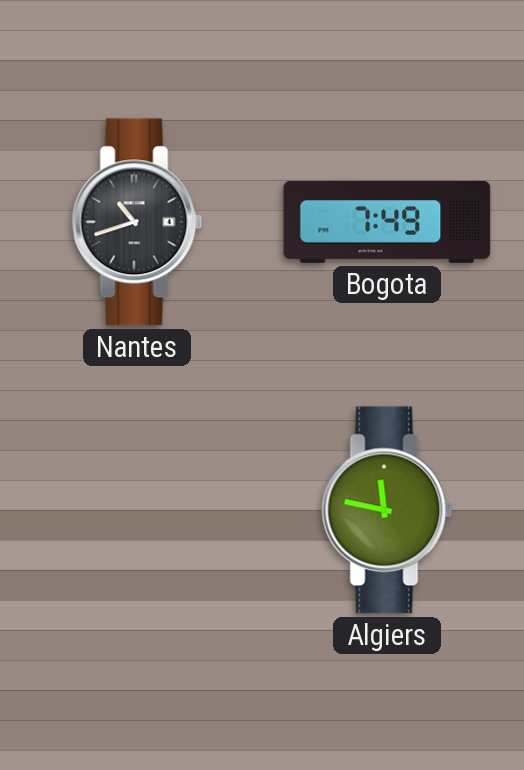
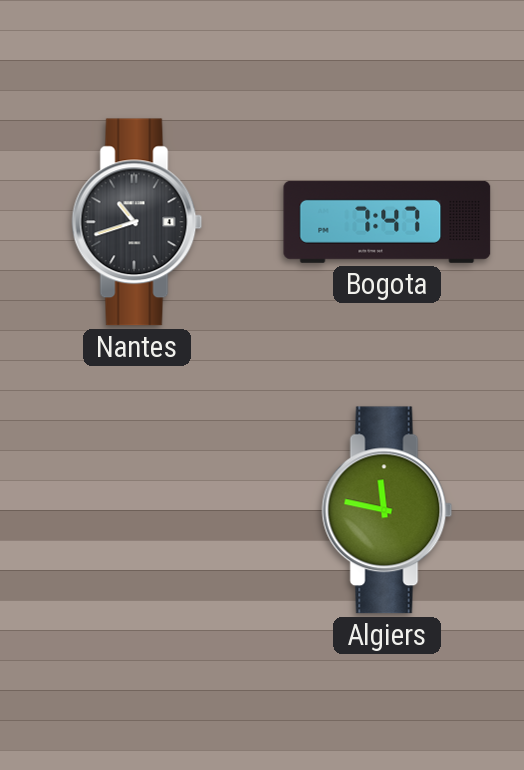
Bogota: 7:49 -> 7:47
